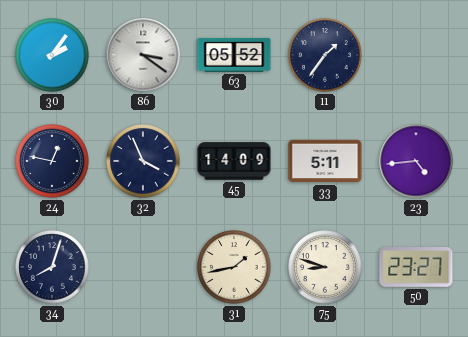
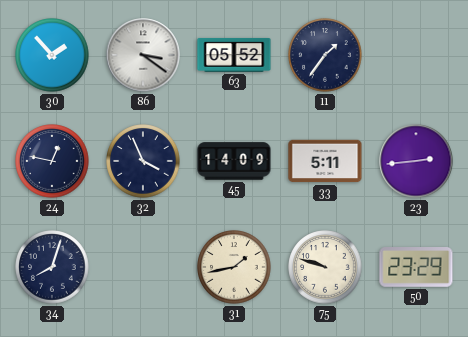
30: 2:06 -> 1:53
23: 4:44 -> 2:44
75: 8:48 -> 9:48
50: 23:27 -> 23:29
